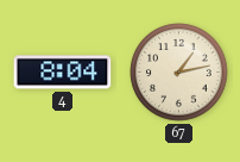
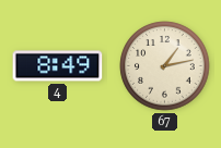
4: 8:04 -> 8:49
